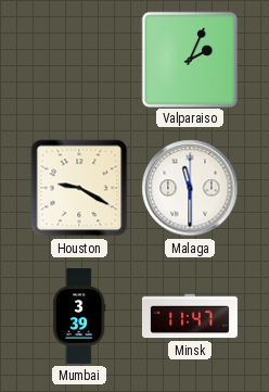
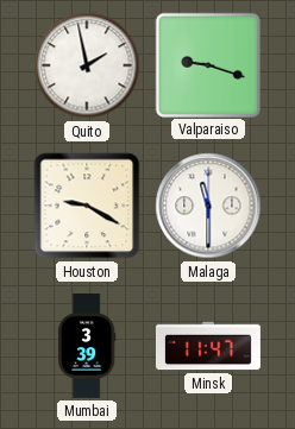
Quito: none -> 1:58
Valparaiso: 2:04 -> 9:18
